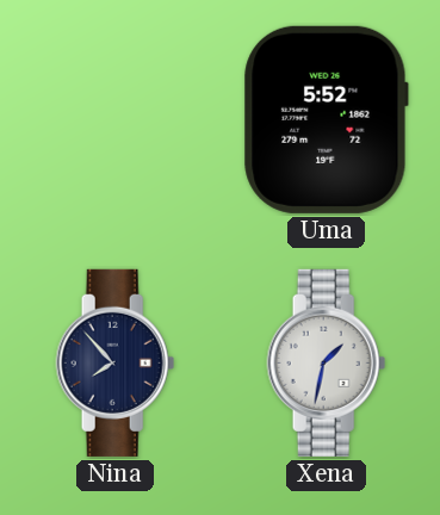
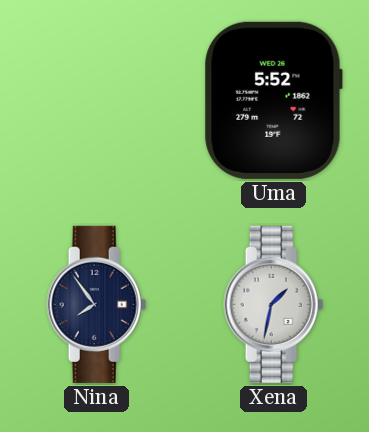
Nina: 7:53 -> 7:54
